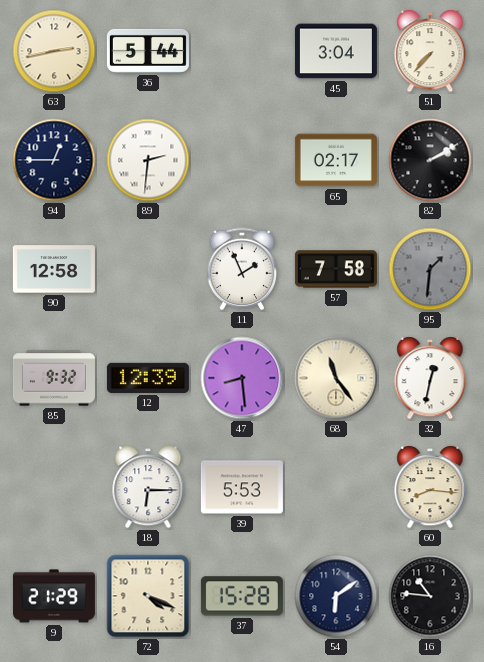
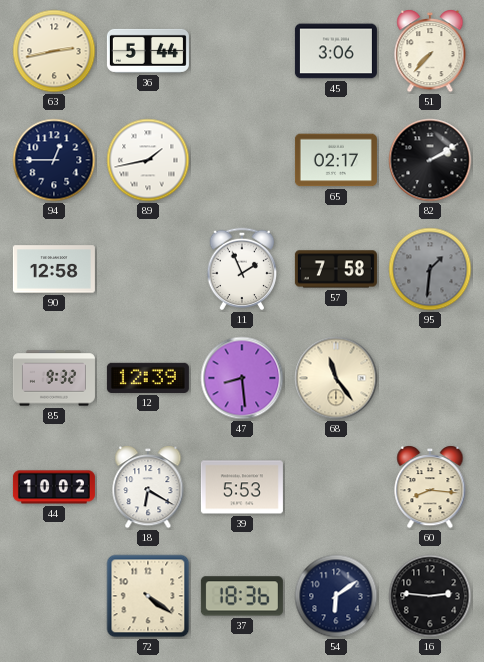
45: 3:04 -> 3:06
89: 2:31 -> 1:43
32: 12:32 -> none
44: none -> 10:02
18: 6:15 -> 6:20
9: 21:29 -> none
72: 4:19 -> 4:21
37: 15:28 -> 18:36
16: 10:46 -> 2:46
